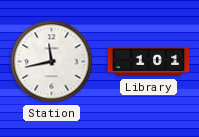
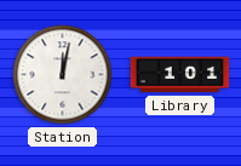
Station: 11:43 -> 12:02
